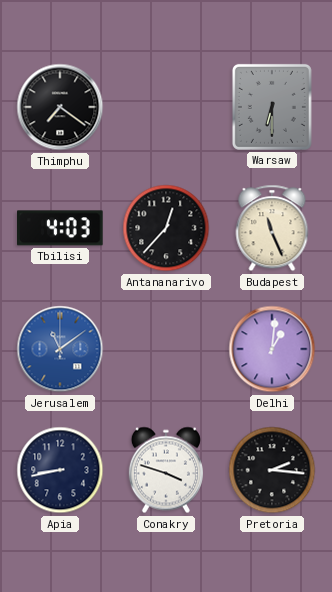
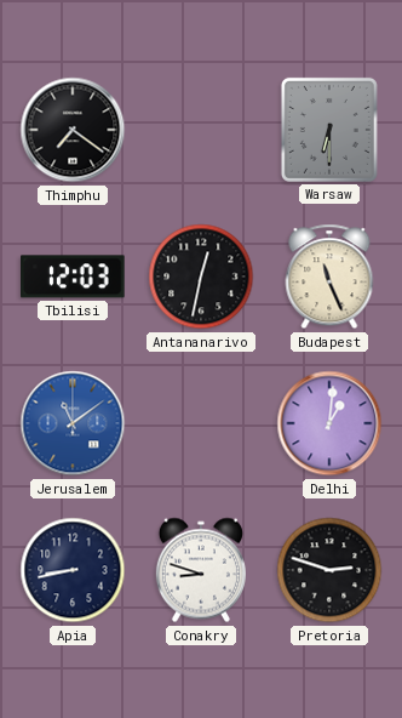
Tbilisi: 4:03 -> 12:03
Antananarivo: 12:37 -> 12:32
Conakry: 3:48 -> 8:48
Pretoria: 2:16 -> 2:48
